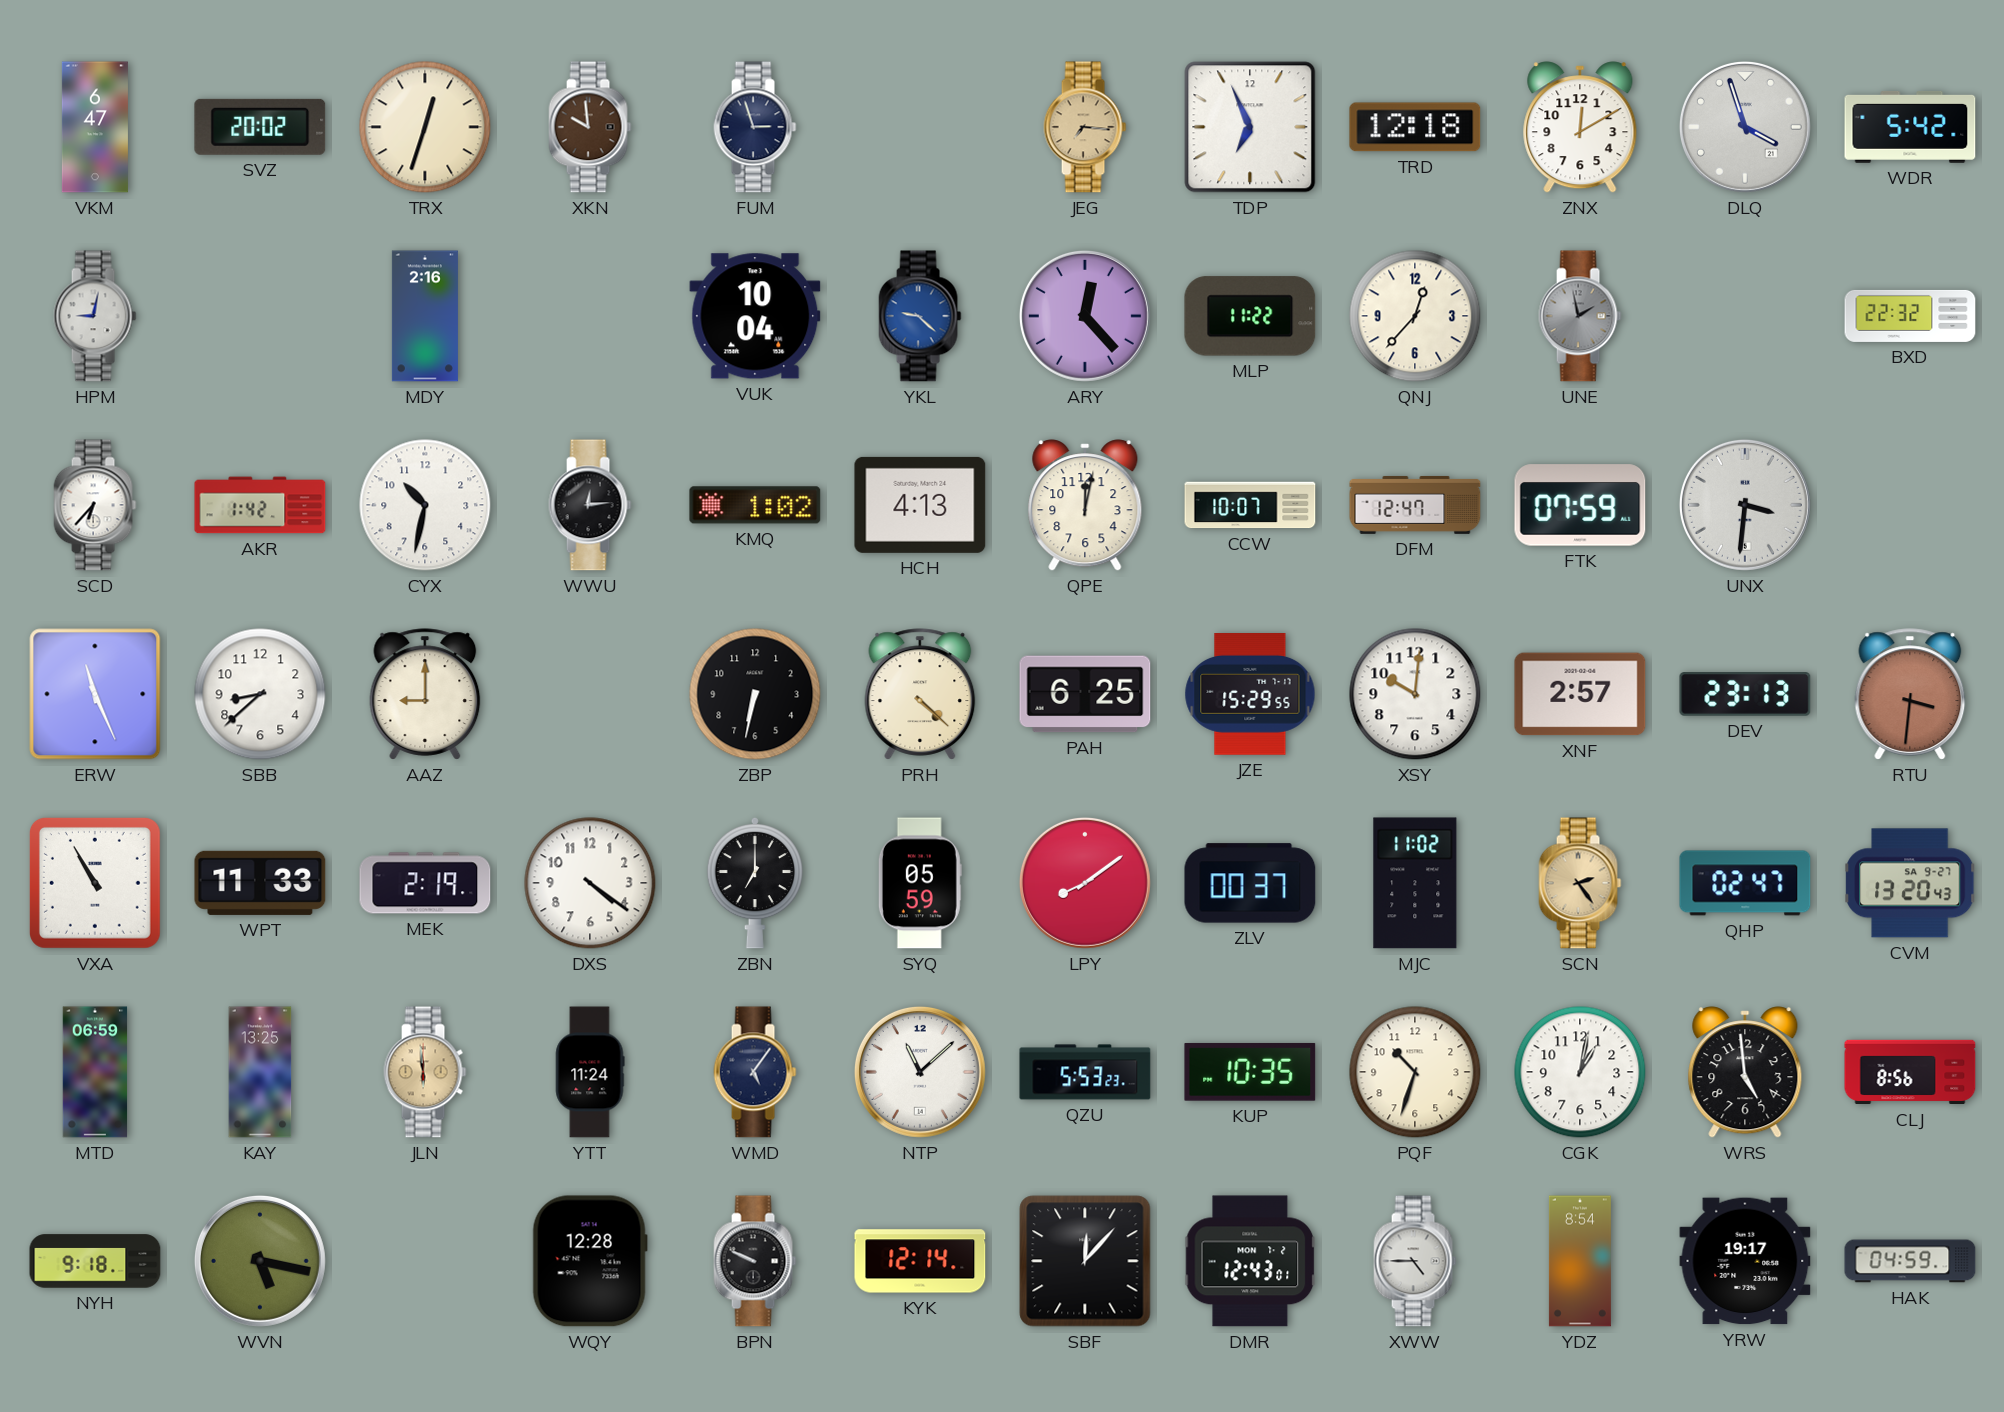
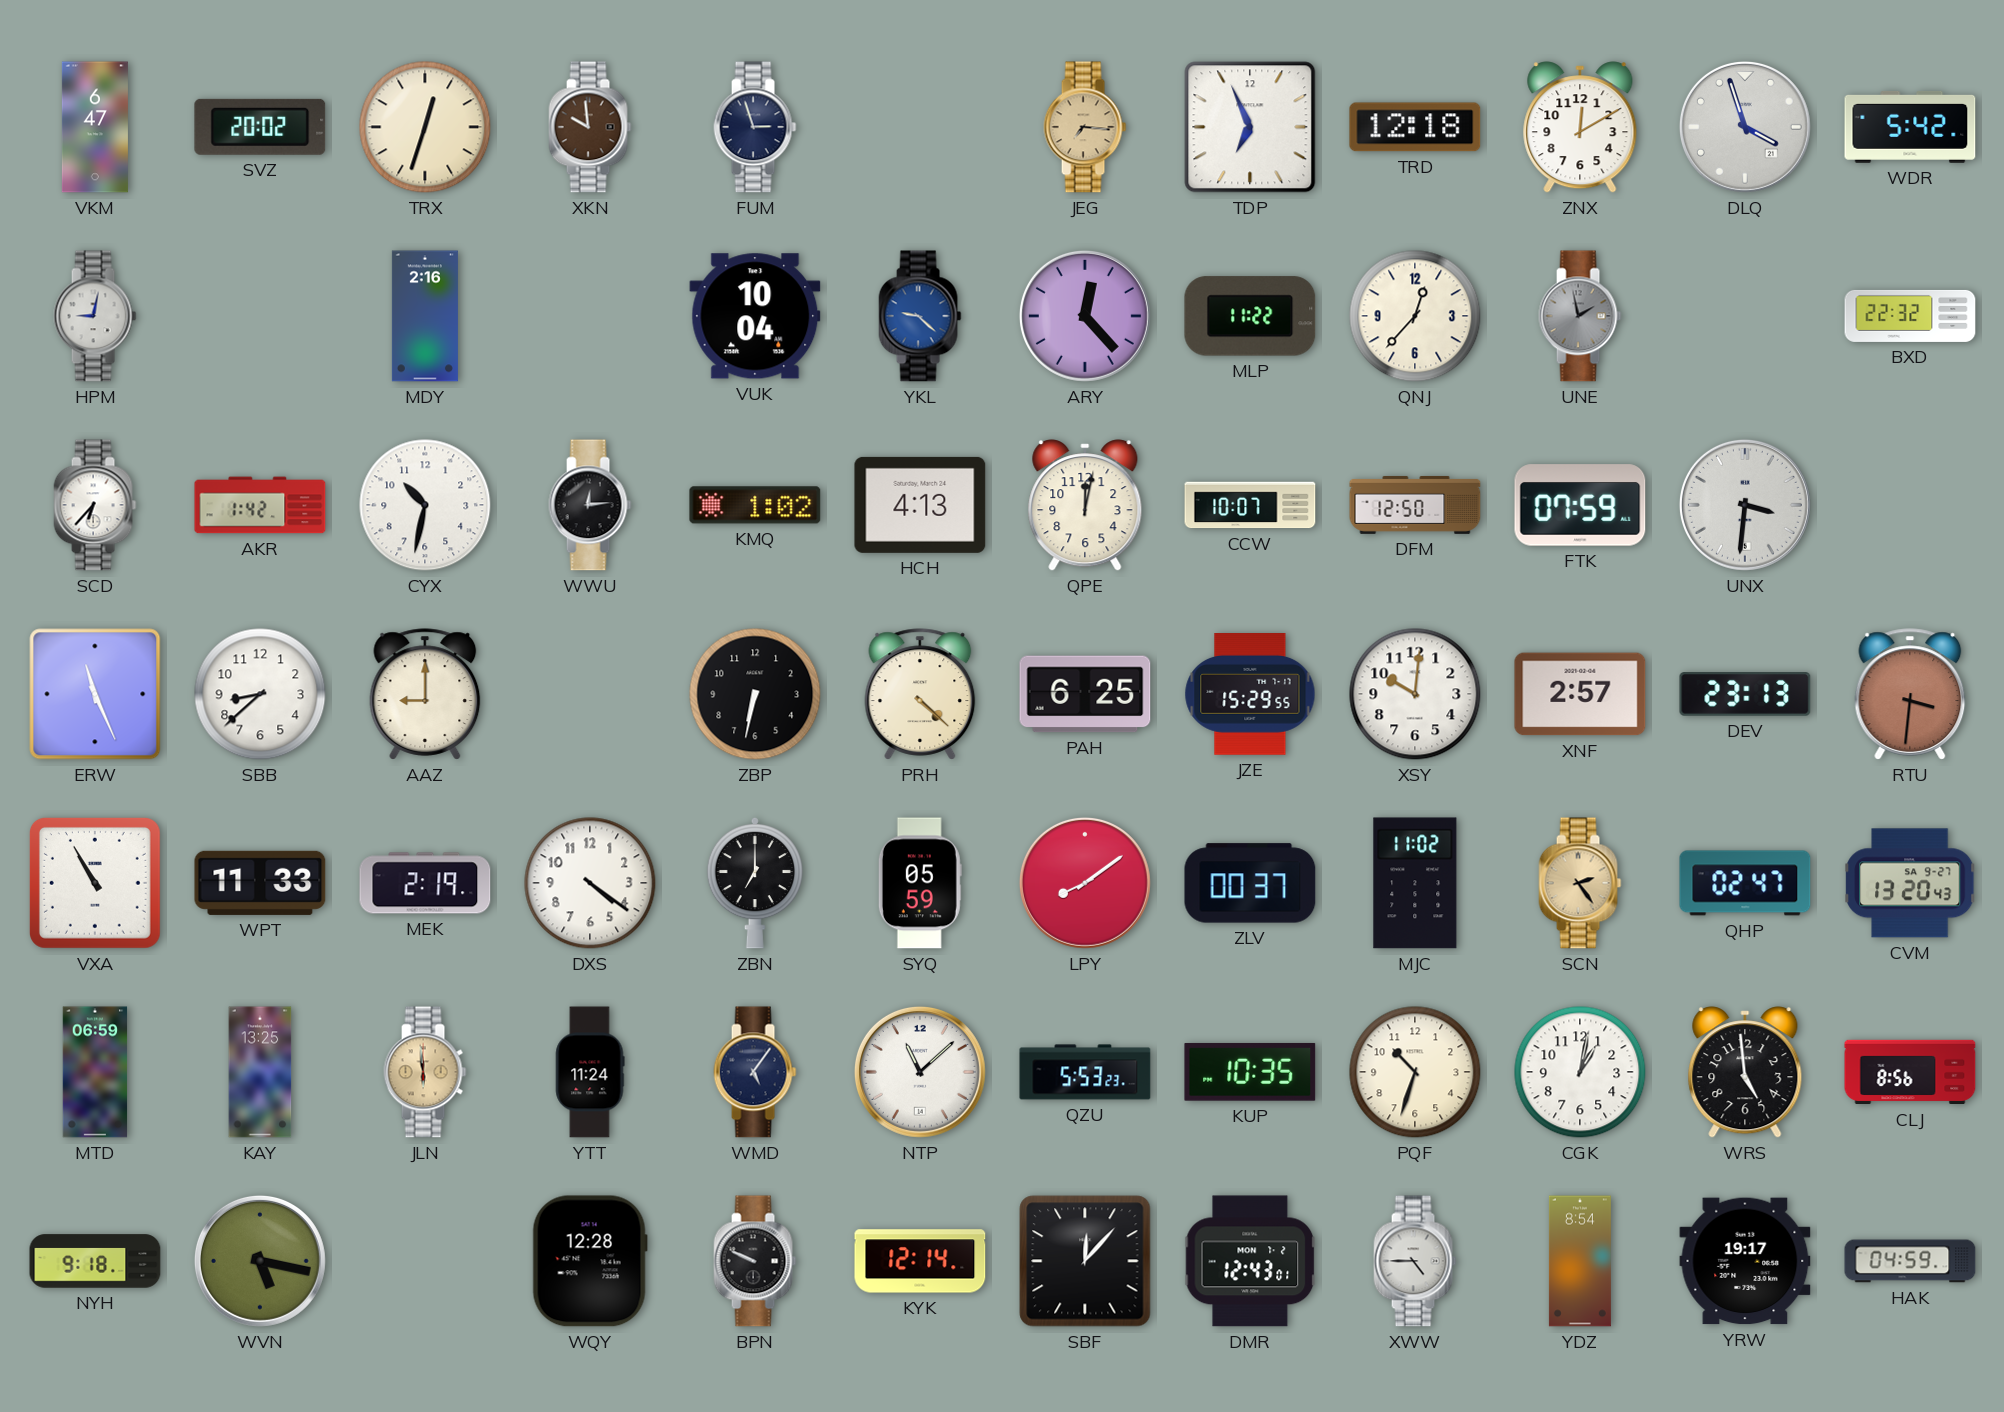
DFM: 12:47 -> 12:50
